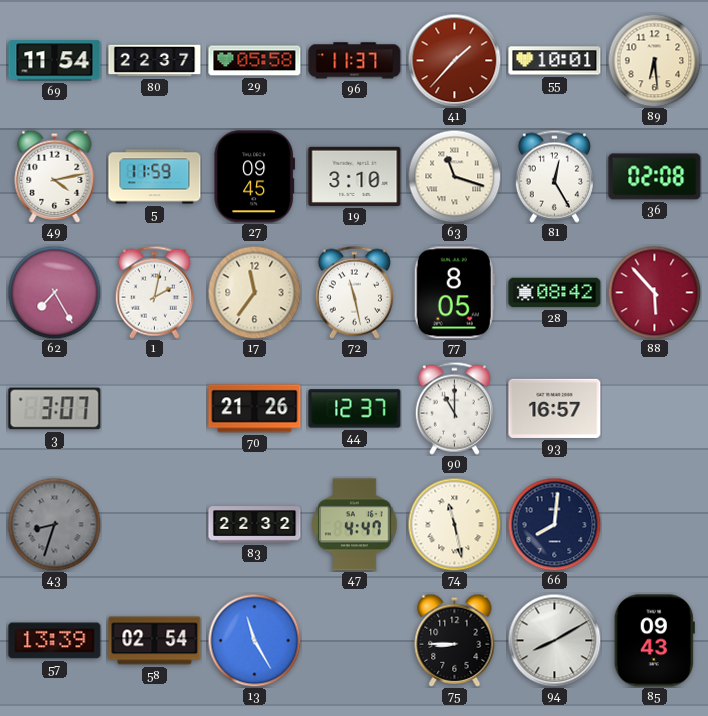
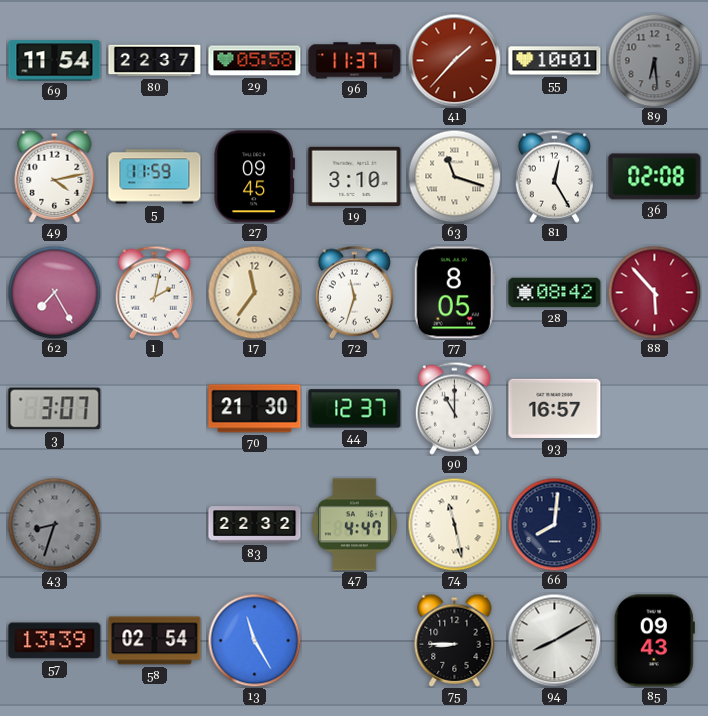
89 dial: cream -> grey
72: 11:28 -> 11:33
70: 21:26 -> 21:30
